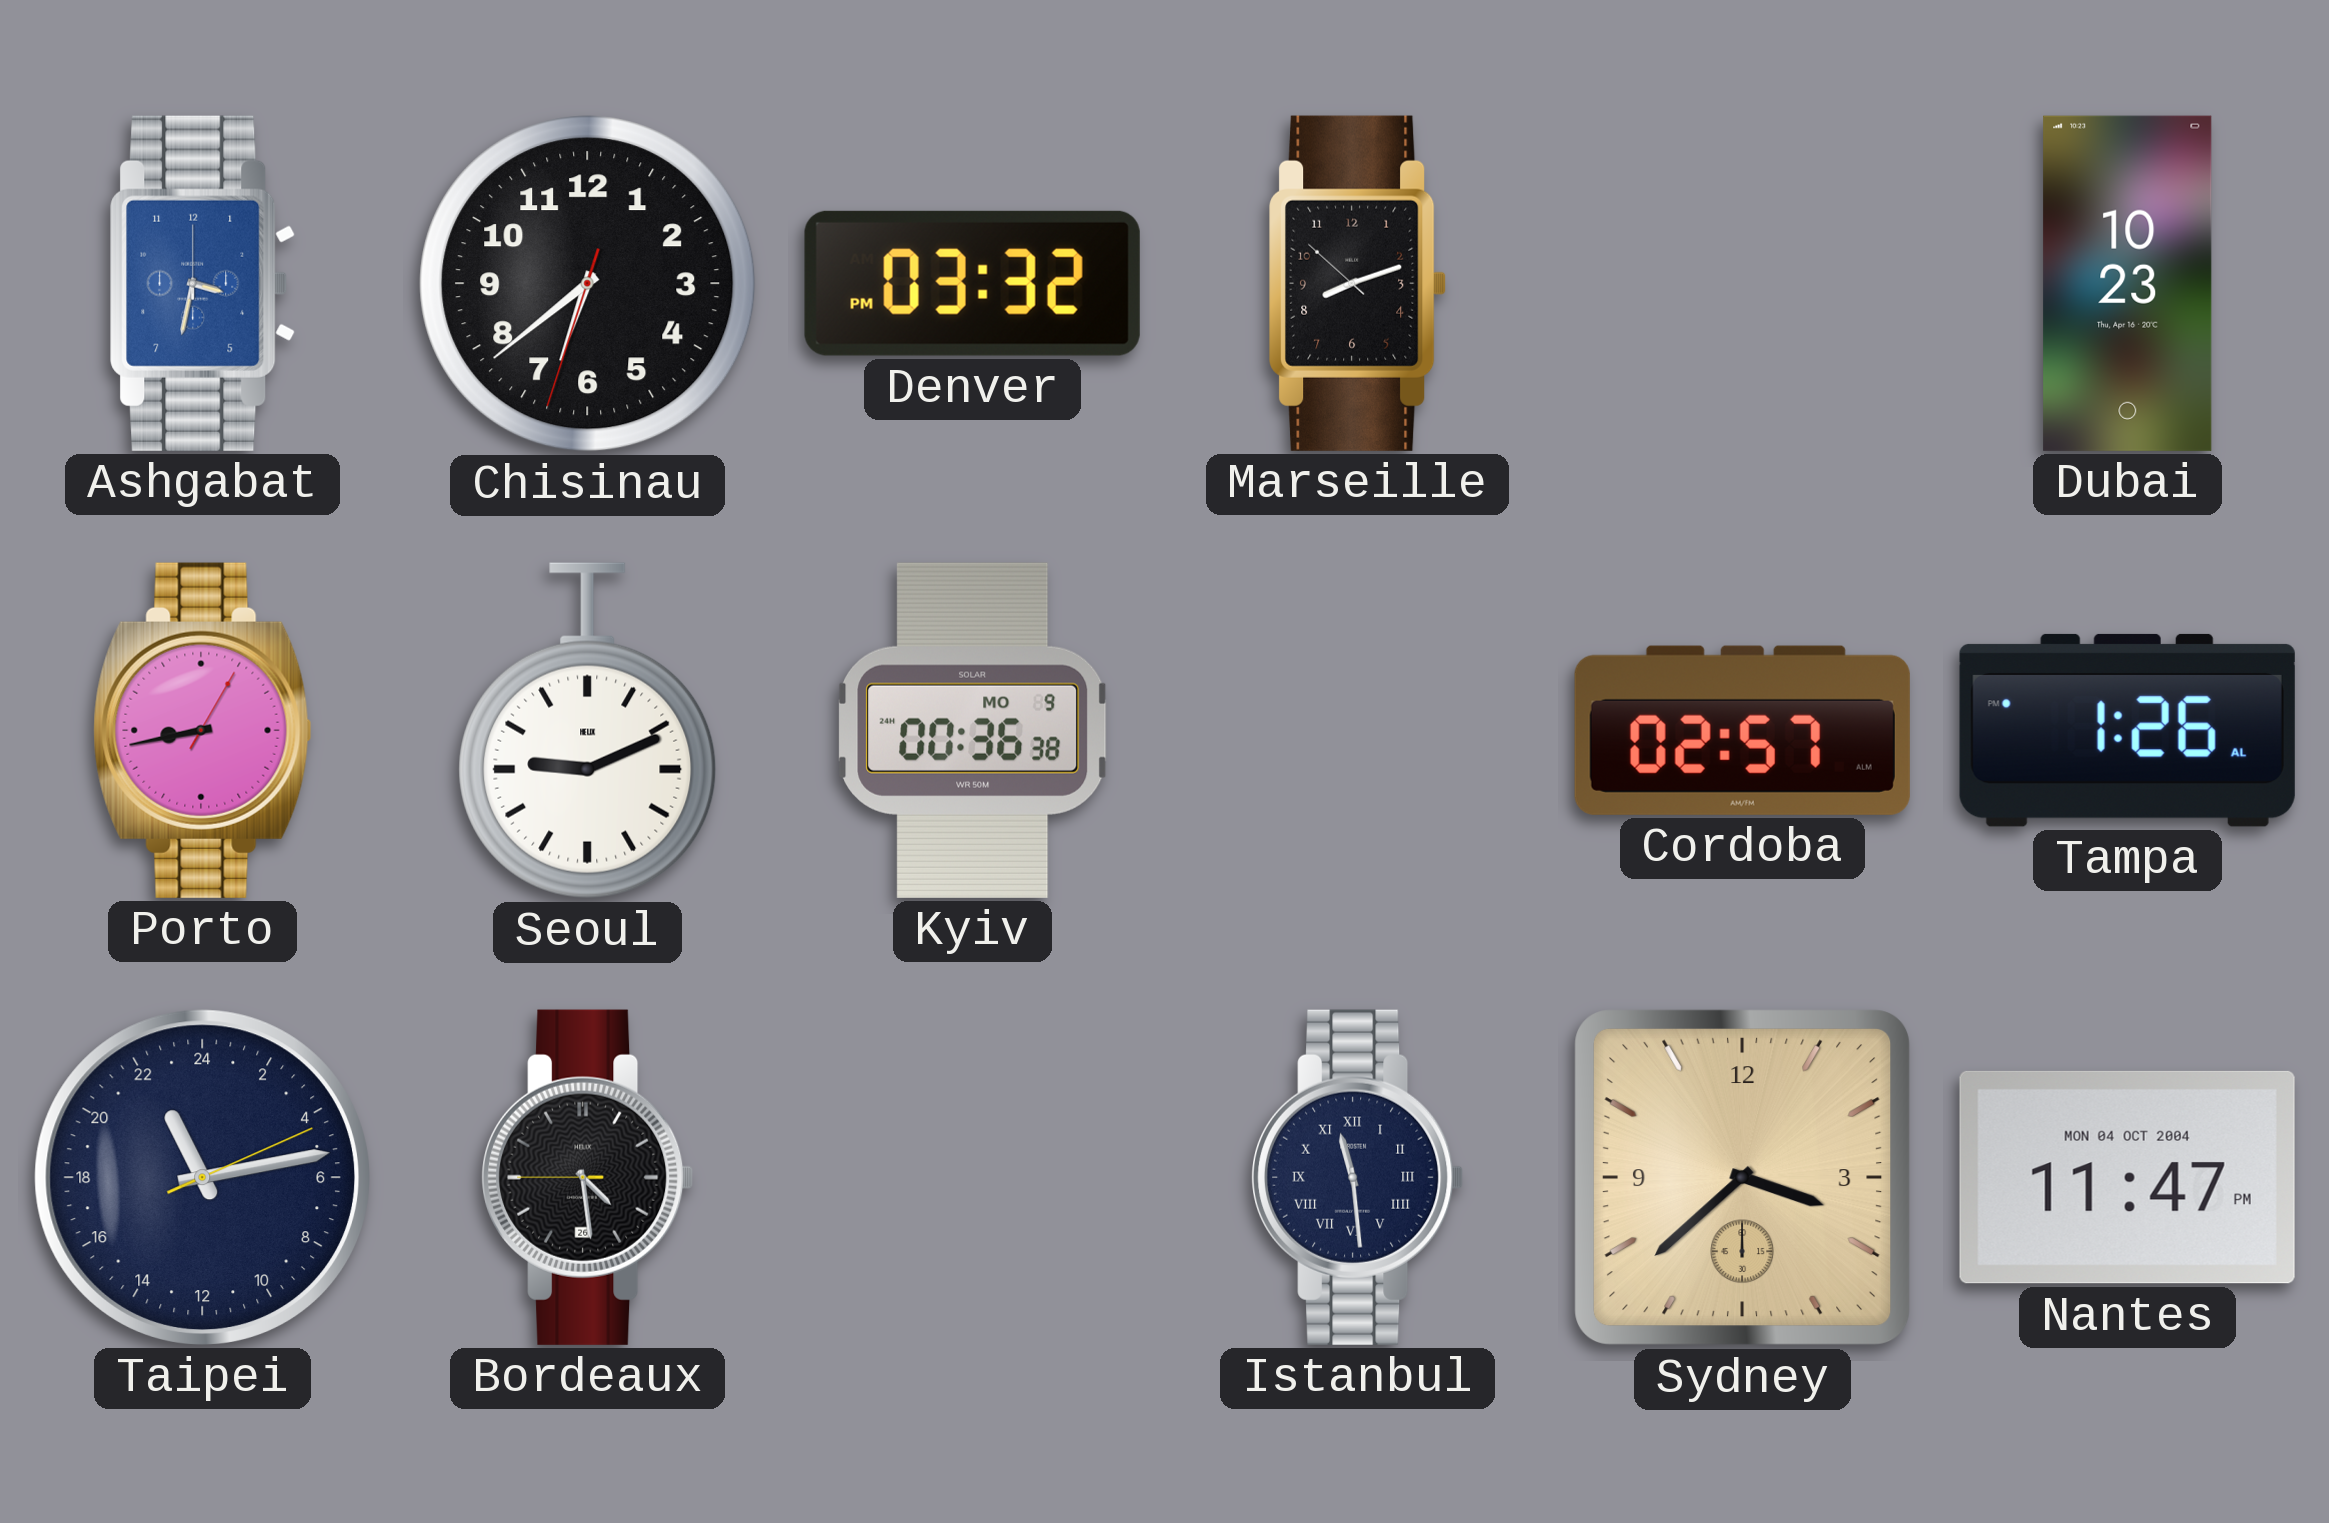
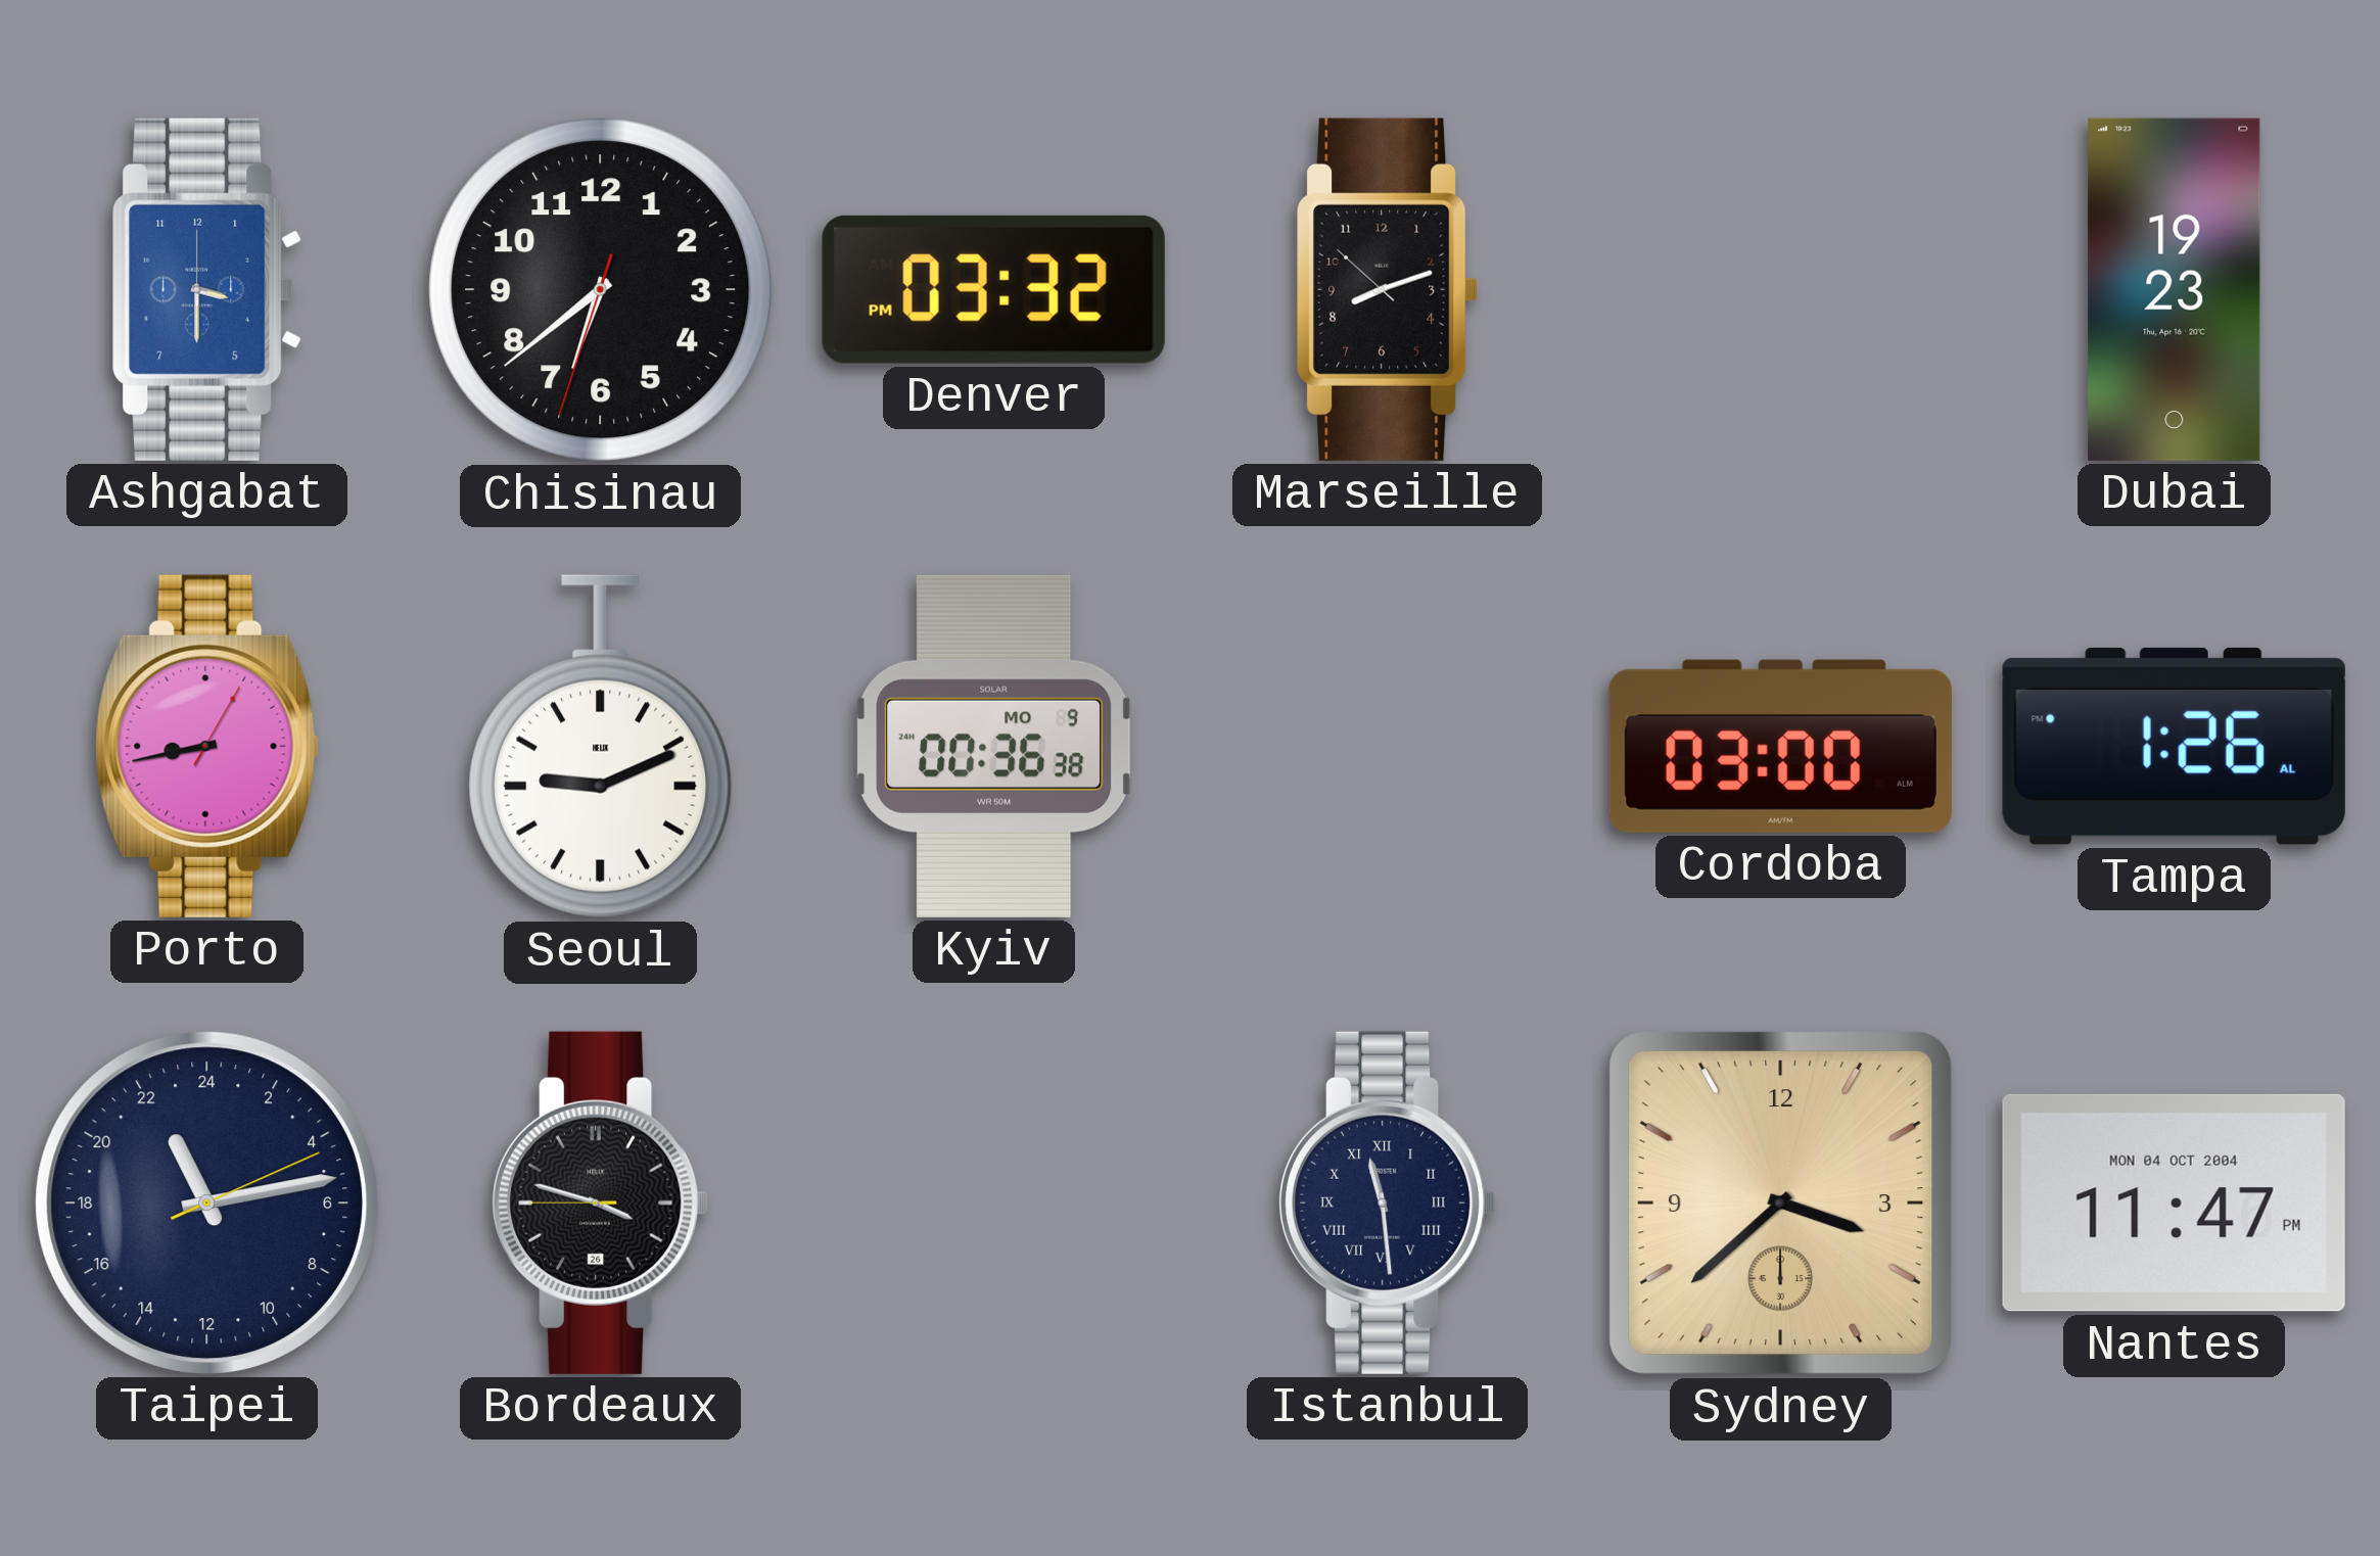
Ashgabat: 3:32 -> 3:30
Dubai: 10:23 -> 19:23
Cordoba: 02:57 -> 03:00
Bordeaux: 4:28 -> 3:47
